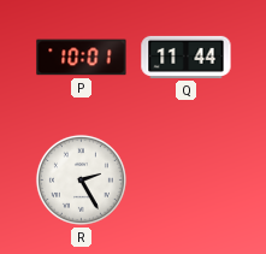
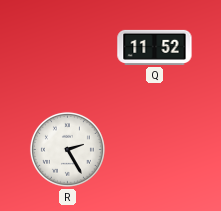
P: 10:01 -> none
Q: 11:44 -> 11:52
